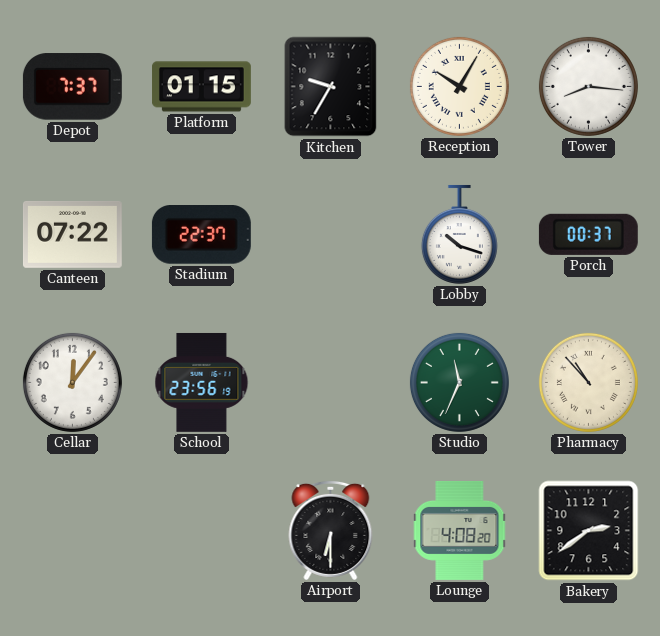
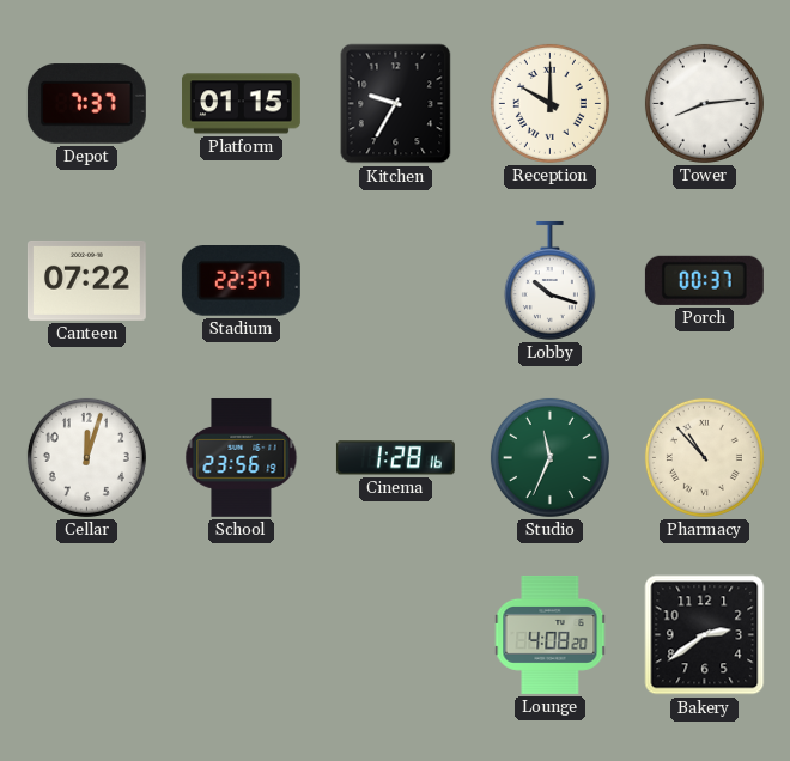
Reception: 10:05 -> 10:00
Tower: 8:16 -> 8:14
Cellar: 12:06 -> 12:03
Cinema: none -> 1:28
Airport: 6:30 -> none
